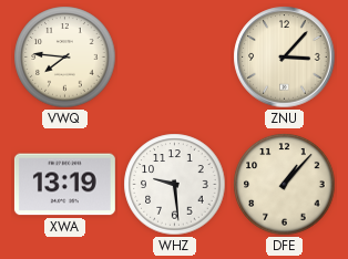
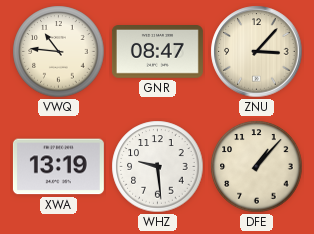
VWQ: 7:46 -> 10:46
GNR: none -> 08:47
